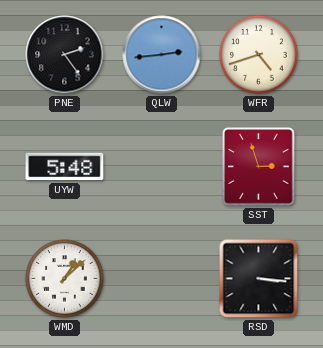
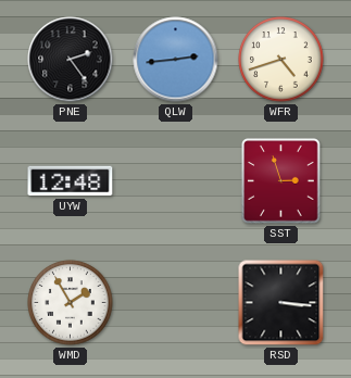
UYW: 5:48 -> 12:48
WMD: 1:08 -> 1:55
